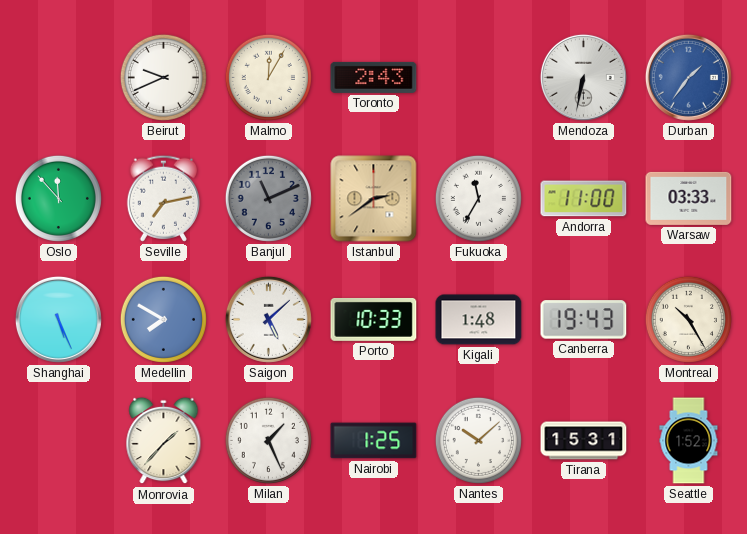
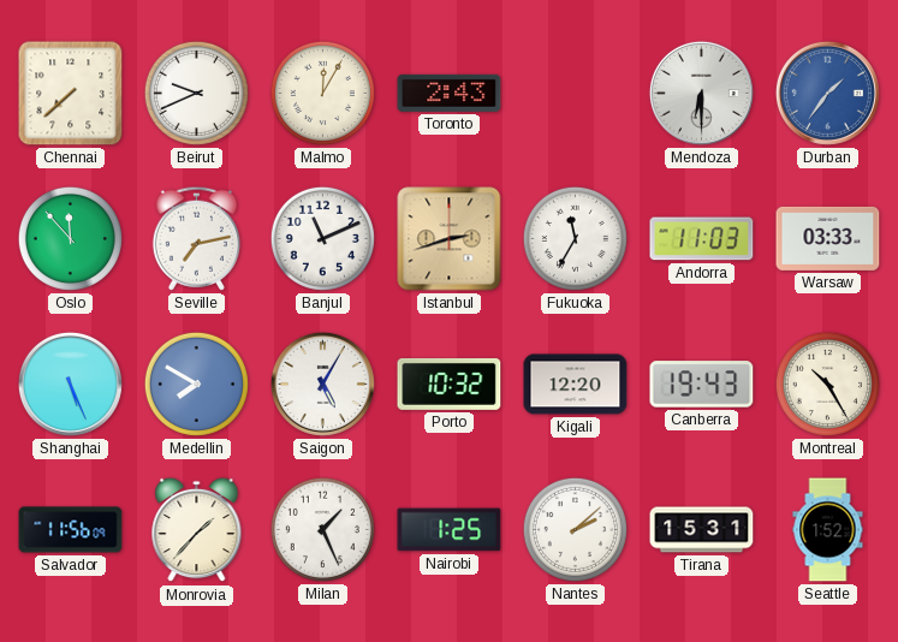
Chennai: none -> 7:38
Mendoza: 6:32 -> 6:30
Banjul dial: grey -> white
Istanbul: 2:39 -> 2:42
Andorra: 11:00 -> 11:03
Saigon: 5:08 -> 5:05
Porto: 10:33 -> 10:32
Kigali: 1:48 -> 12:20
Salvador: none -> 11:56
Nantes: 10:08 -> 2:08
